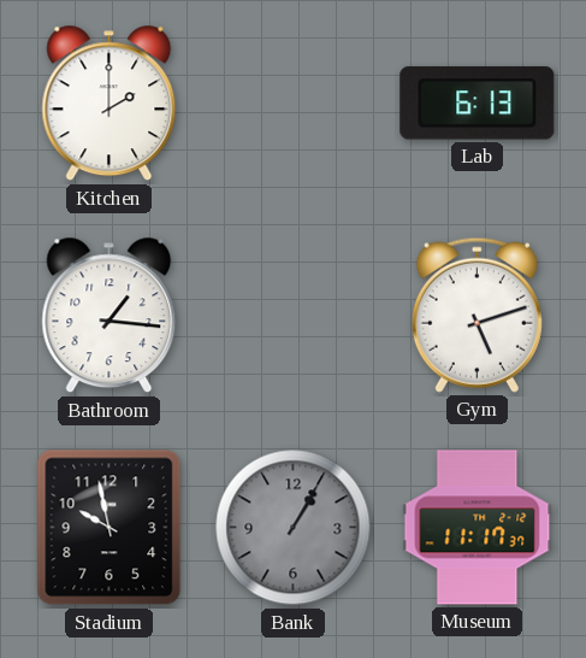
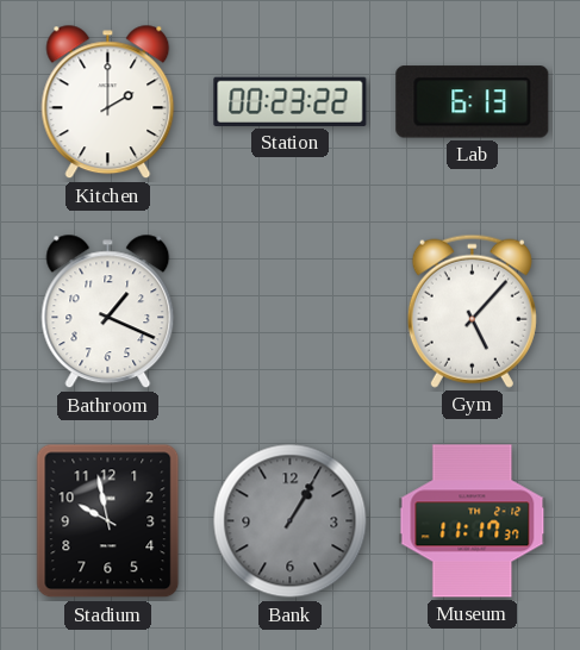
Station: none -> 00:23
Bathroom: 1:16 -> 1:19
Gym: 5:12 -> 5:07
